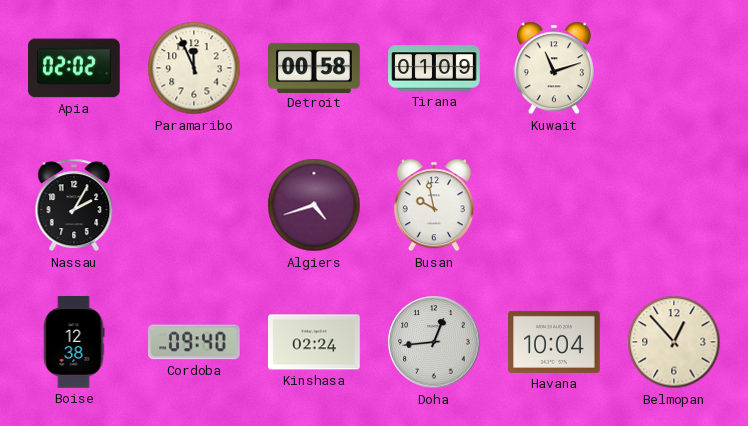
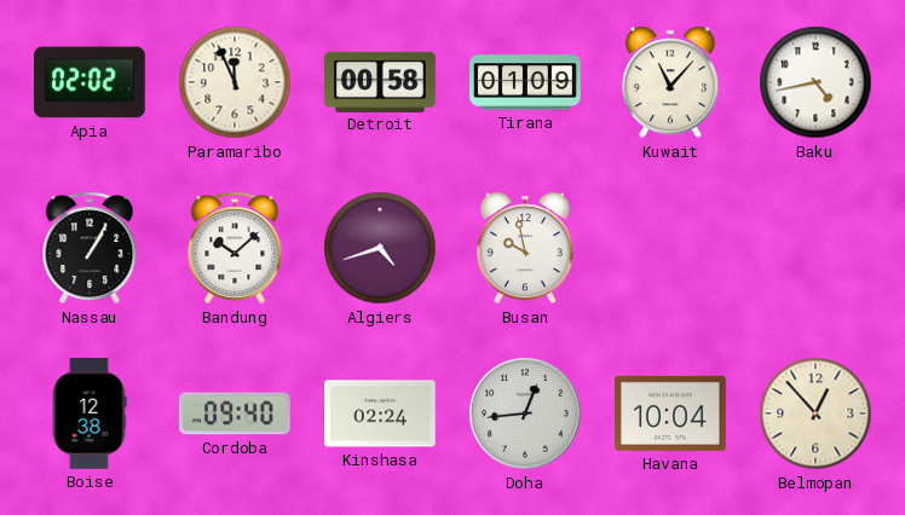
Kuwait: 11:12 -> 11:07
Baku: none -> 4:43
Nassau: 2:05 -> 1:05
Bandung: none -> 10:08
